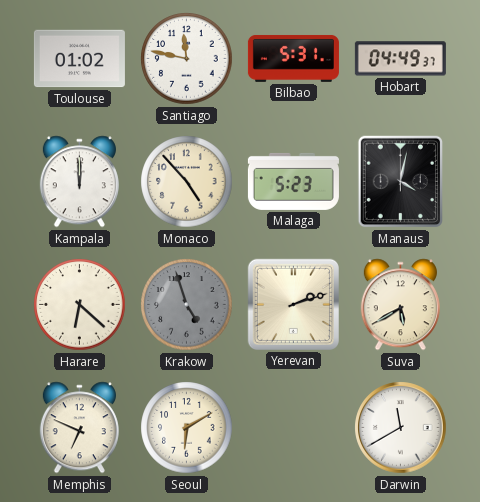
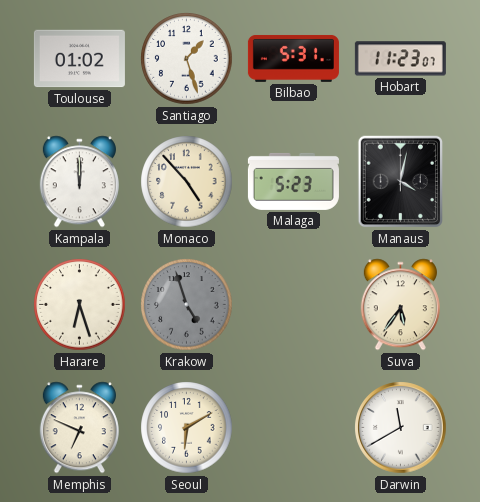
Santiago: 11:47 -> 1:27
Hobart: 04:49 -> 11:23
Harare: 6:22 -> 6:27
Yerevan: 2:12 -> none
Suva: 5:40 -> 5:36
